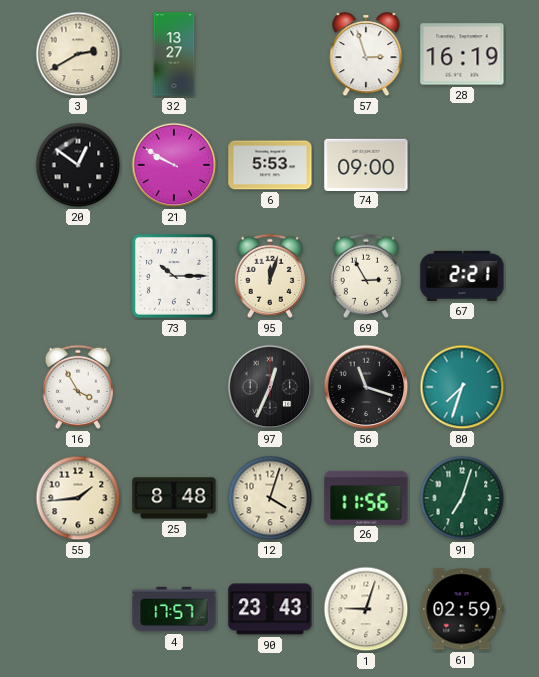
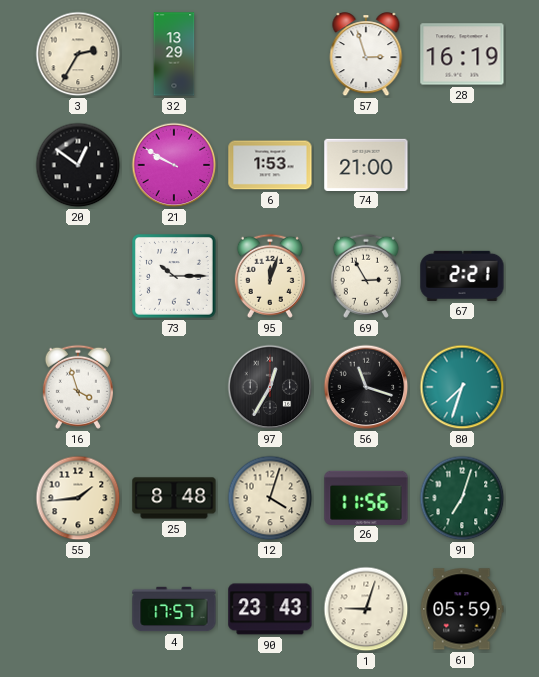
3: 2:40 -> 2:35
32: 13:27 -> 13:29
6: 5:53 -> 1:53
74: 09:00 -> 21:00
16: 3:55 -> 3:57
97: 12:34 -> 12:35
61: 02:59 -> 05:59
